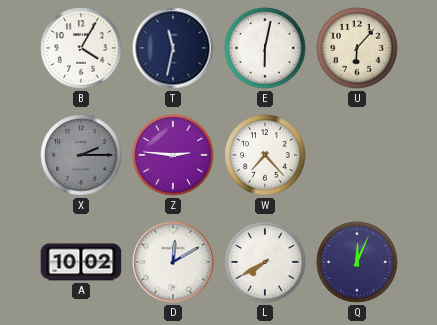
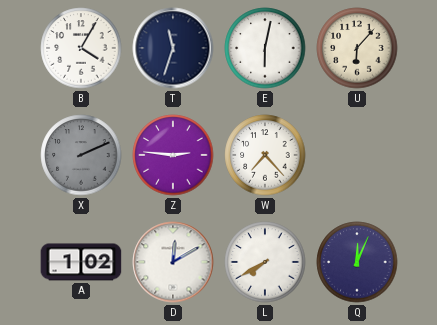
T: 11:32 -> 11:33
X: 2:15 -> 2:11
A: 10:02 -> 1:02
